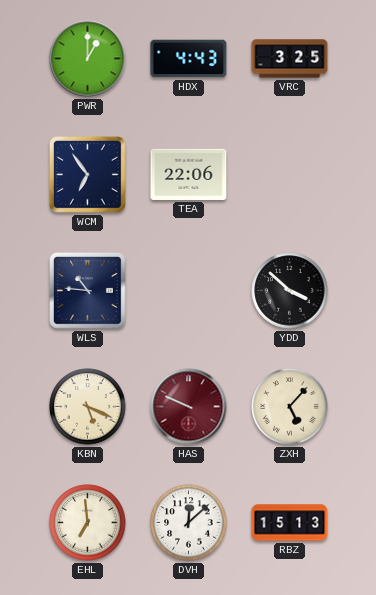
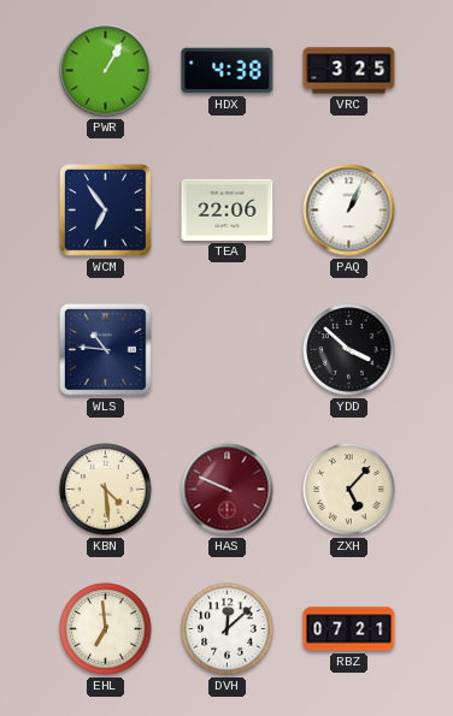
PWR: 1:00 -> 1:05
HDX: 4:43 -> 4:38
PAQ: none -> 1:04
KBN: 5:19 -> 4:29
RBZ: 15:13 -> 07:21
